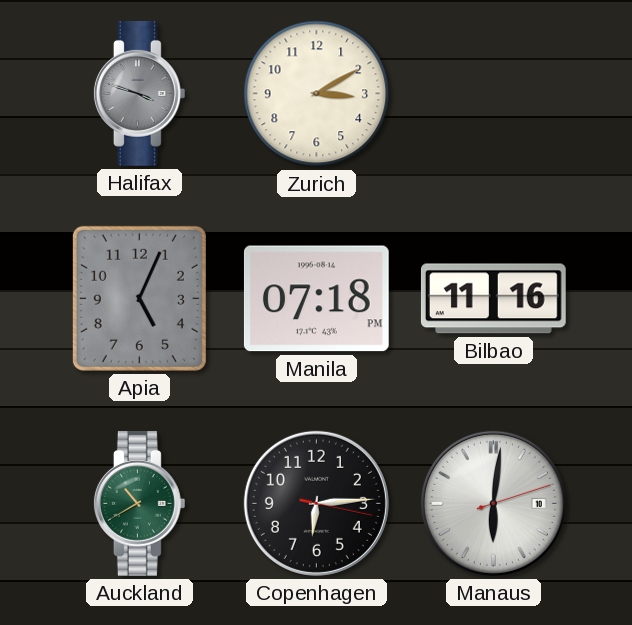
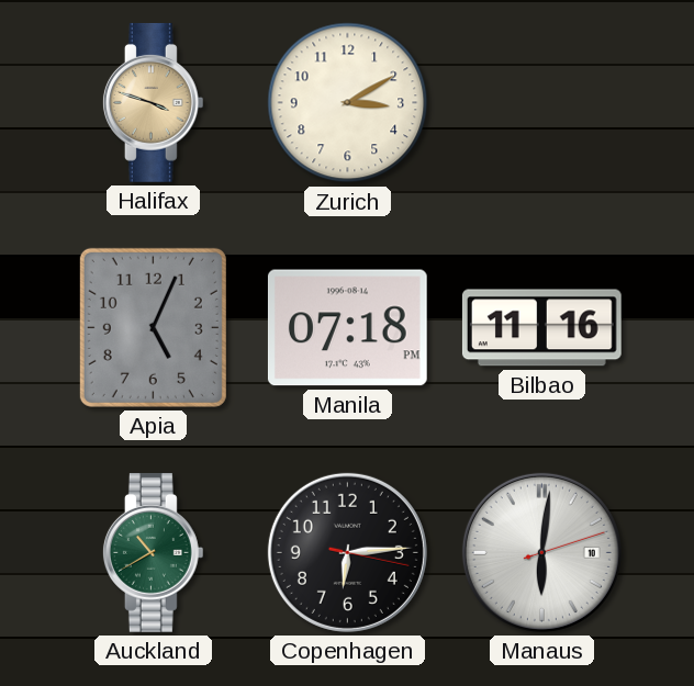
Halifax dial: grey -> champagne
